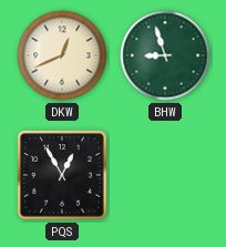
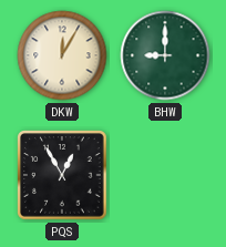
DKW: 12:41 -> 12:05
BHW: 8:57 -> 9:00
